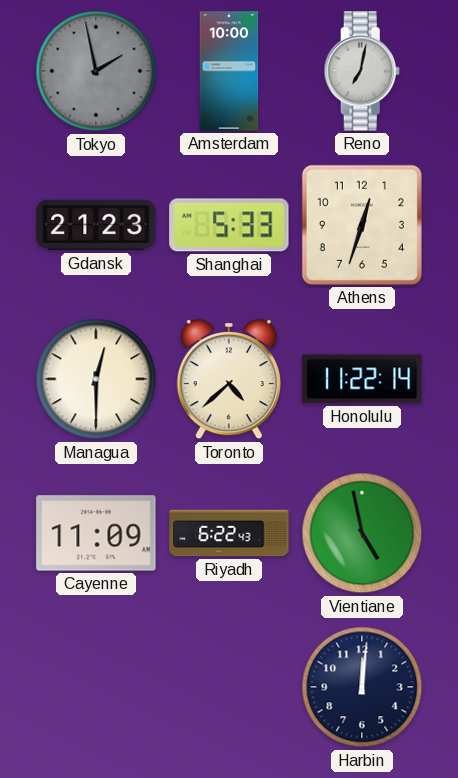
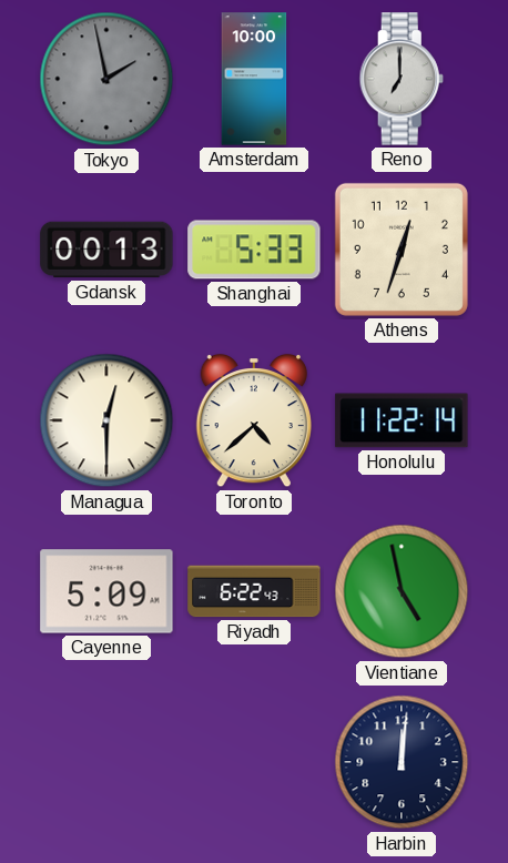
Reno: 7:02 -> 7:00
Gdansk: 21:23 -> 00:13
Cayenne: 11:09 -> 5:09
